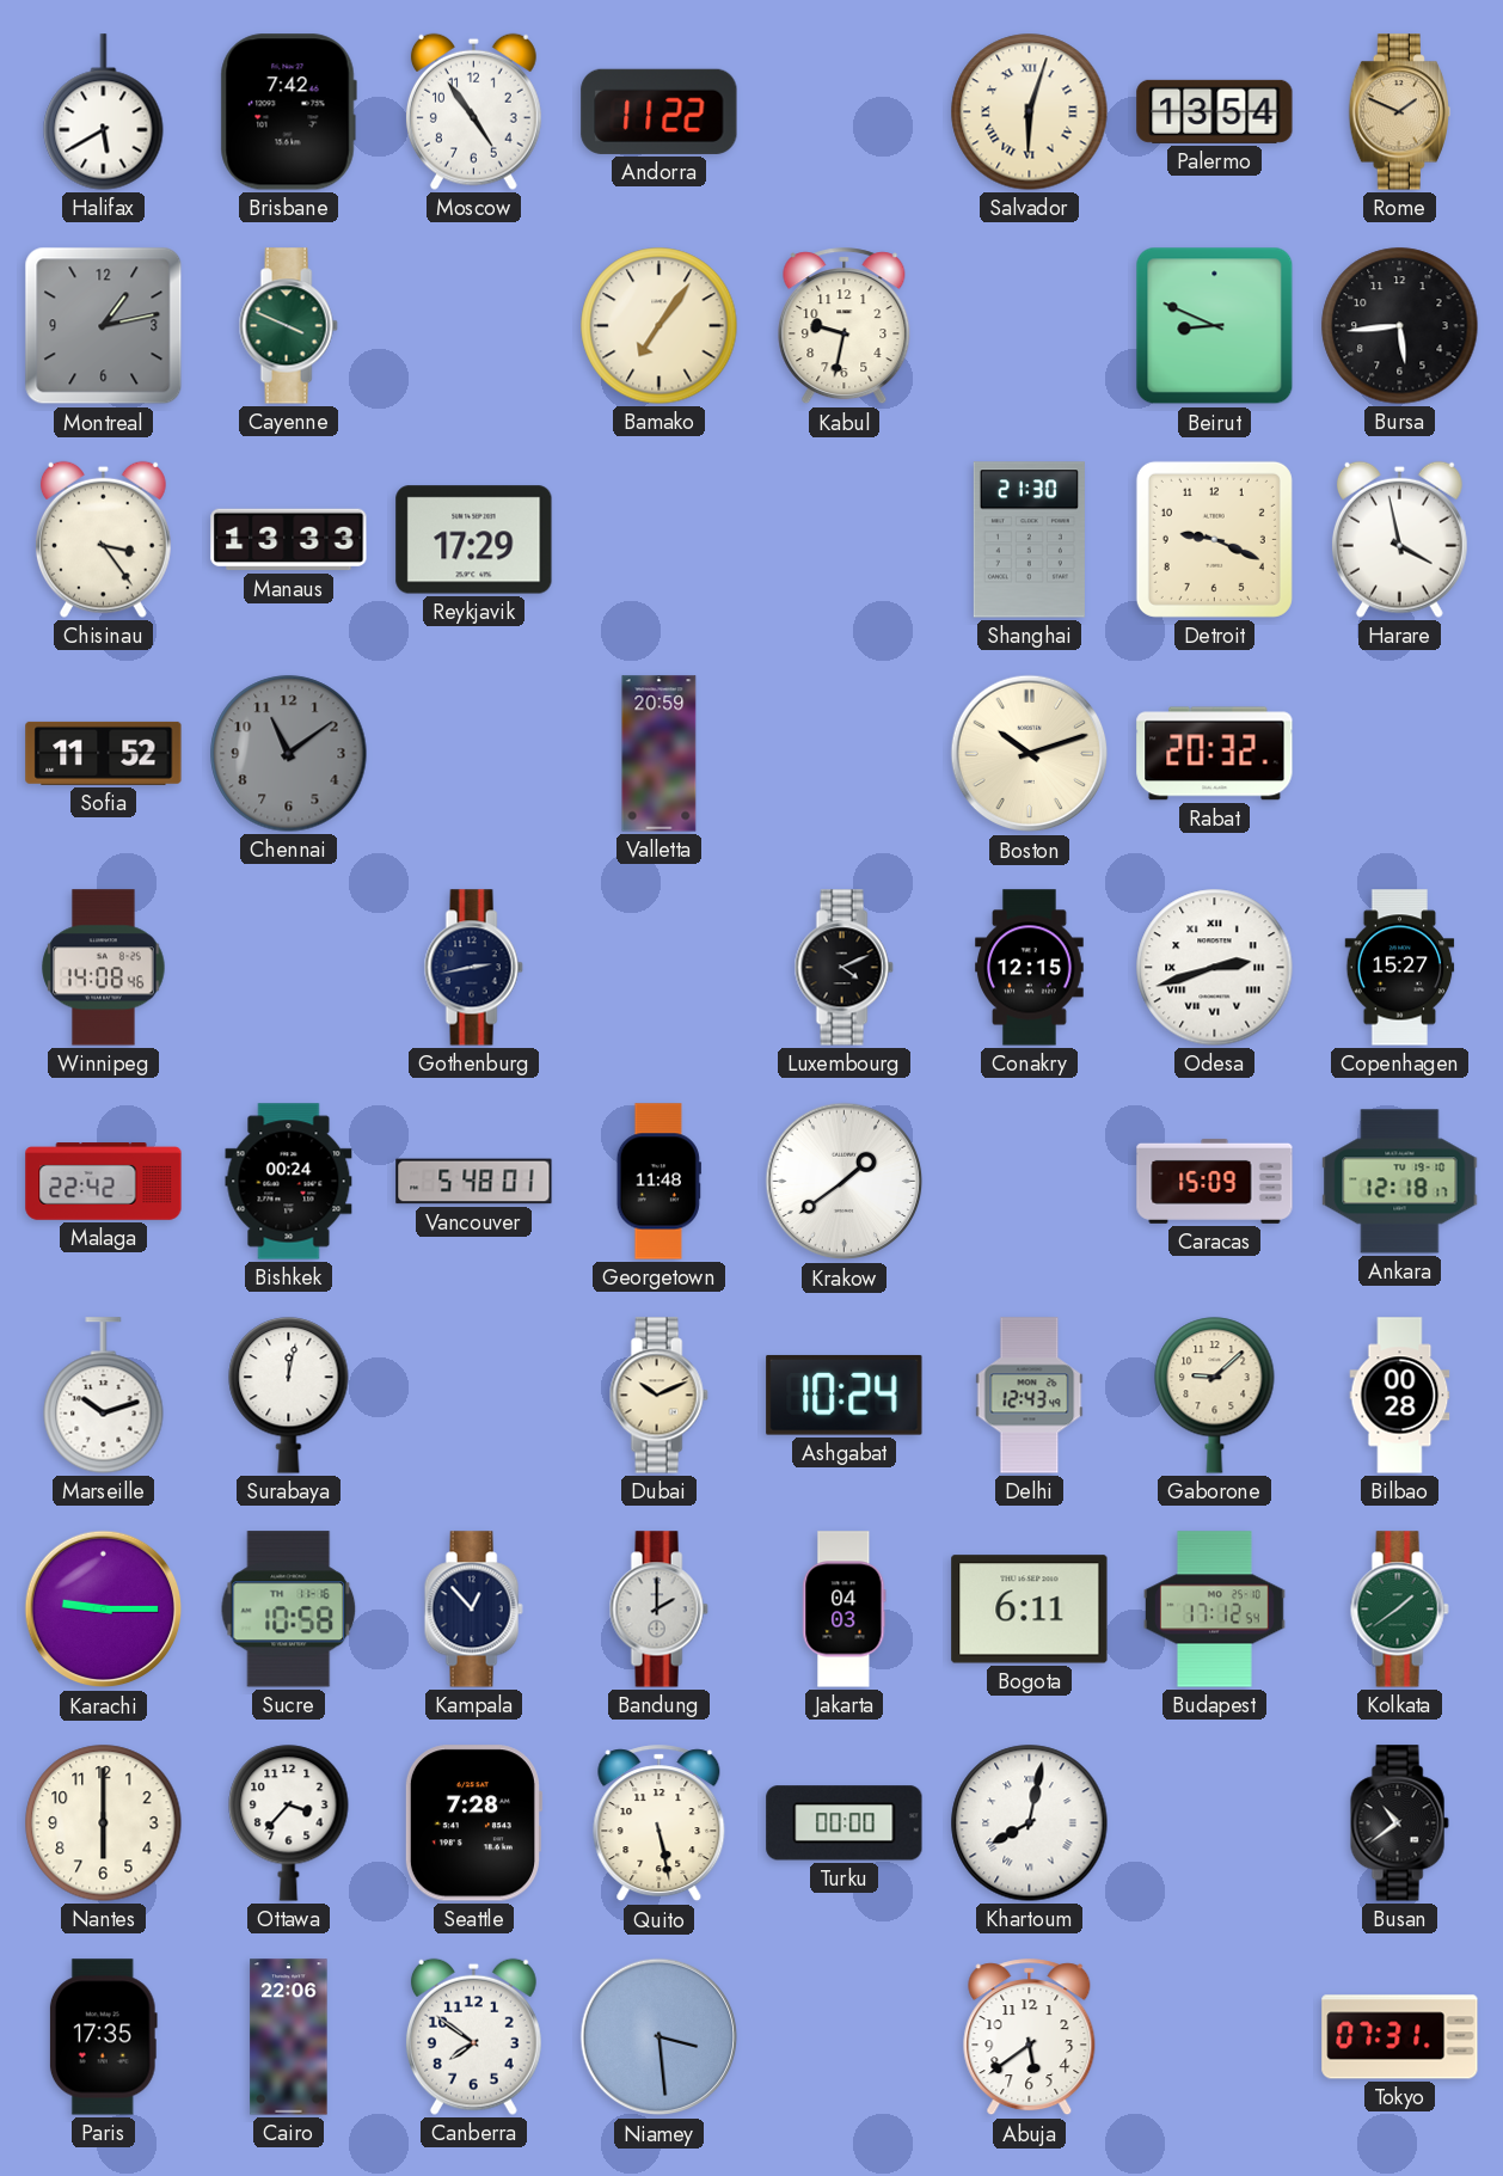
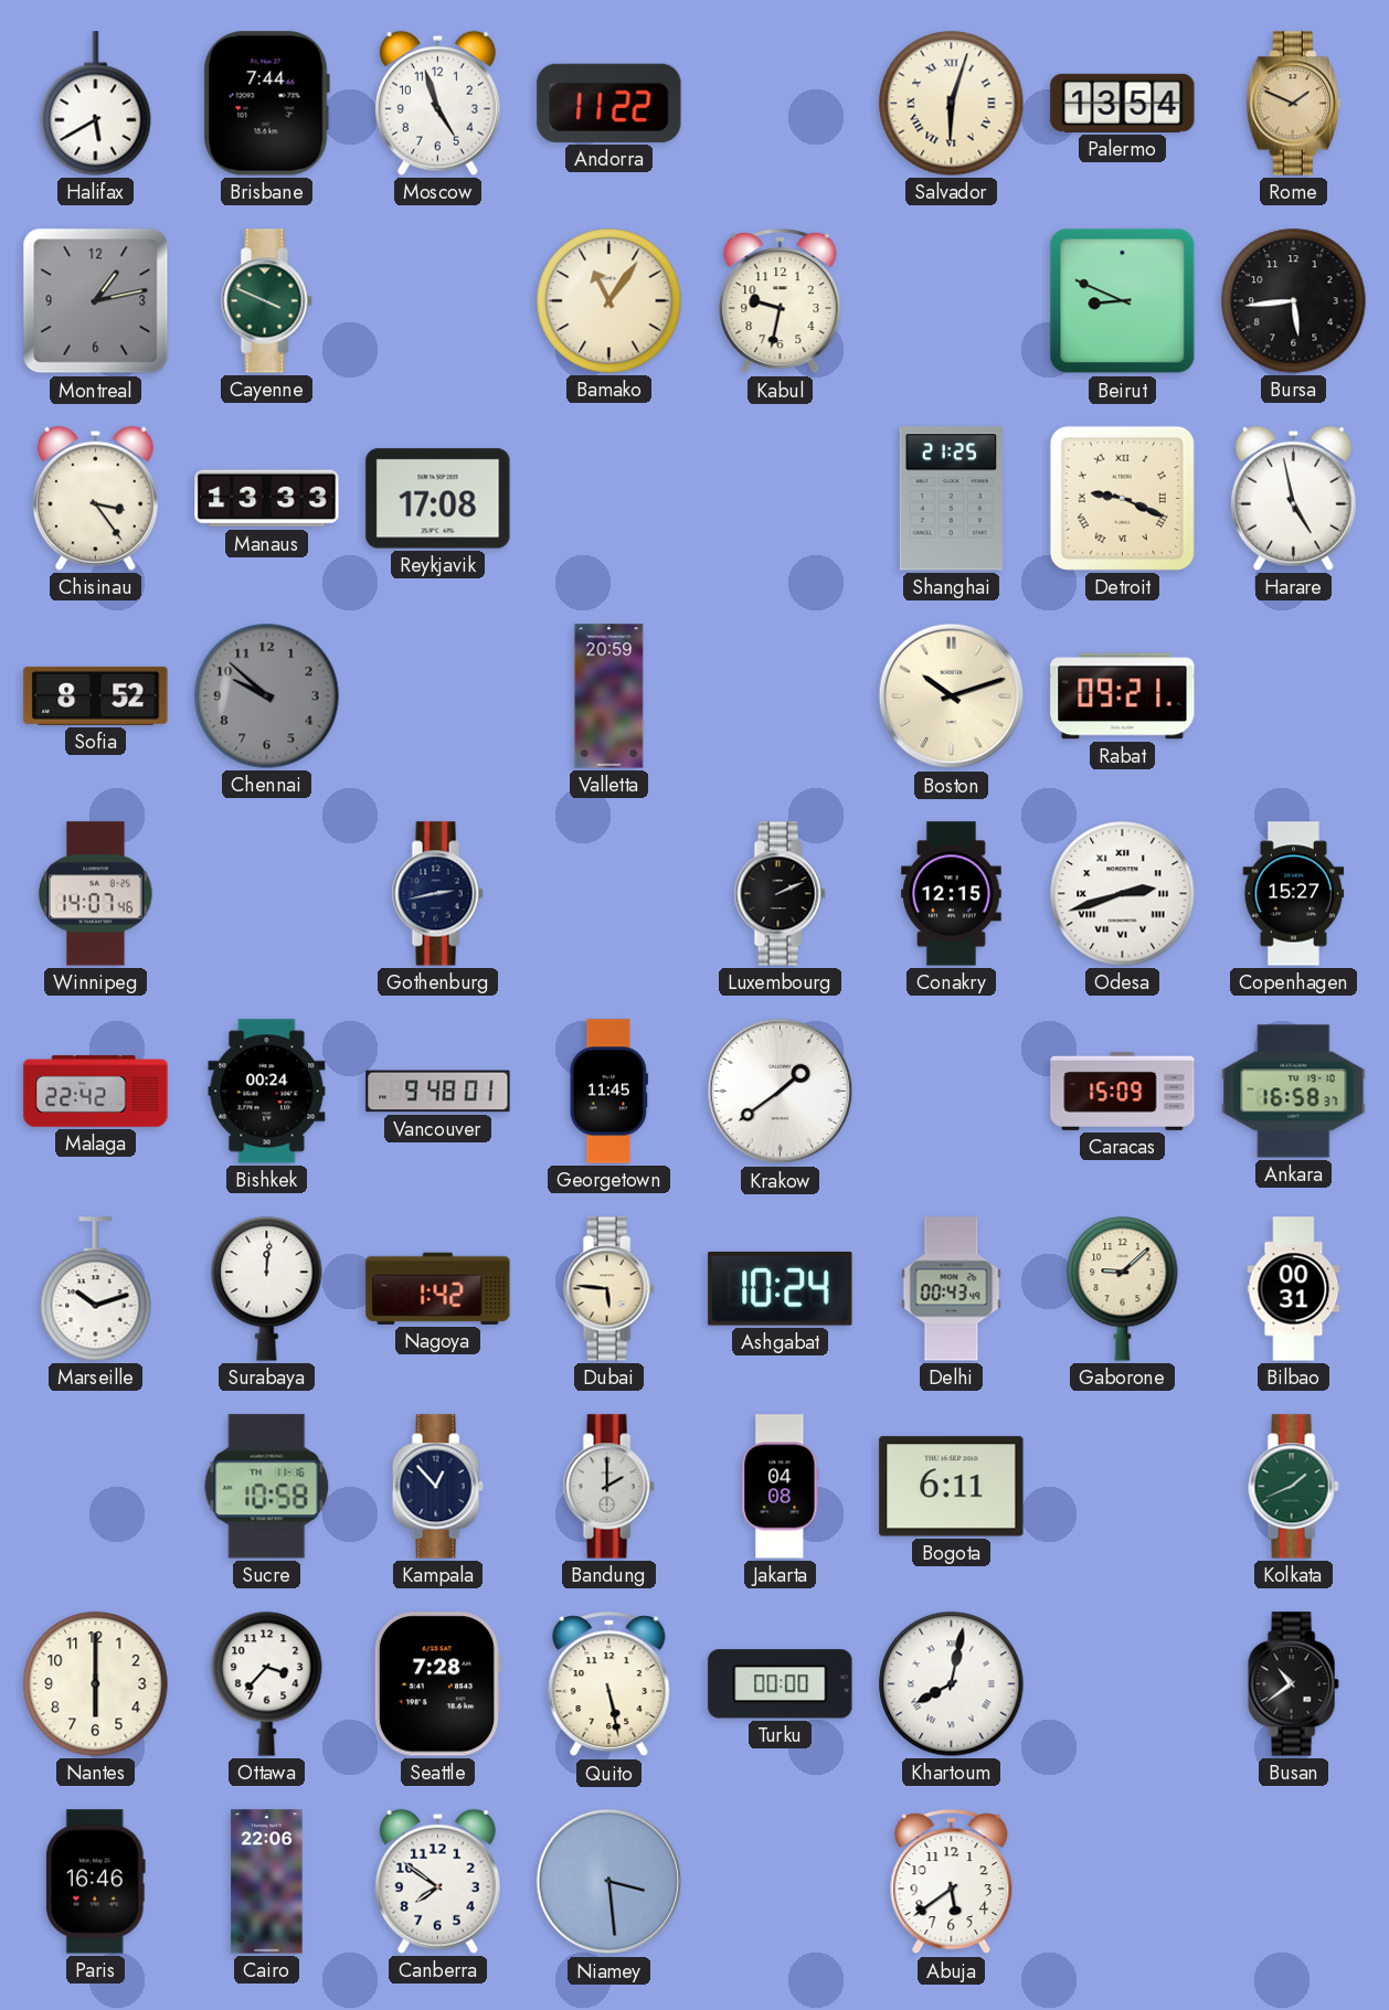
Brisbane: 7:42 -> 7:44
Moscow: 4:54 -> 4:57
Bamako: 7:06 -> 11:06
Reykjavik: 17:29 -> 17:08
Shanghai: 21:30 -> 21:25
Detroit numerals: Arabic -> Roman
Harare: 3:58 -> 4:58
Sofia: 11:52 -> 8:52
Chennai: 11:09 -> 9:52
Rabat: 20:32 -> 09:21
Winnipeg: 14:08 -> 14:07
Luxembourg: 4:11 -> 2:11
Vancouver: 5:48 -> 9:48
Georgetown: 11:48 -> 11:45
Ankara: 12:18 -> 16:58
Surabaya: 12:02 -> 12:01
Nagoya: none -> 1:42
Dubai: 10:11 -> 5:46
Delhi: 12:43 -> 00:43
Bilbao: 00:28 -> 00:31
Karachi: 9:15 -> none
Jakarta: 04:03 -> 04:08
Budapest: 17:12 -> none
Kolkata: 1:39 -> 1:41
Paris: 17:35 -> 16:46
Tokyo: 07:31 -> none
